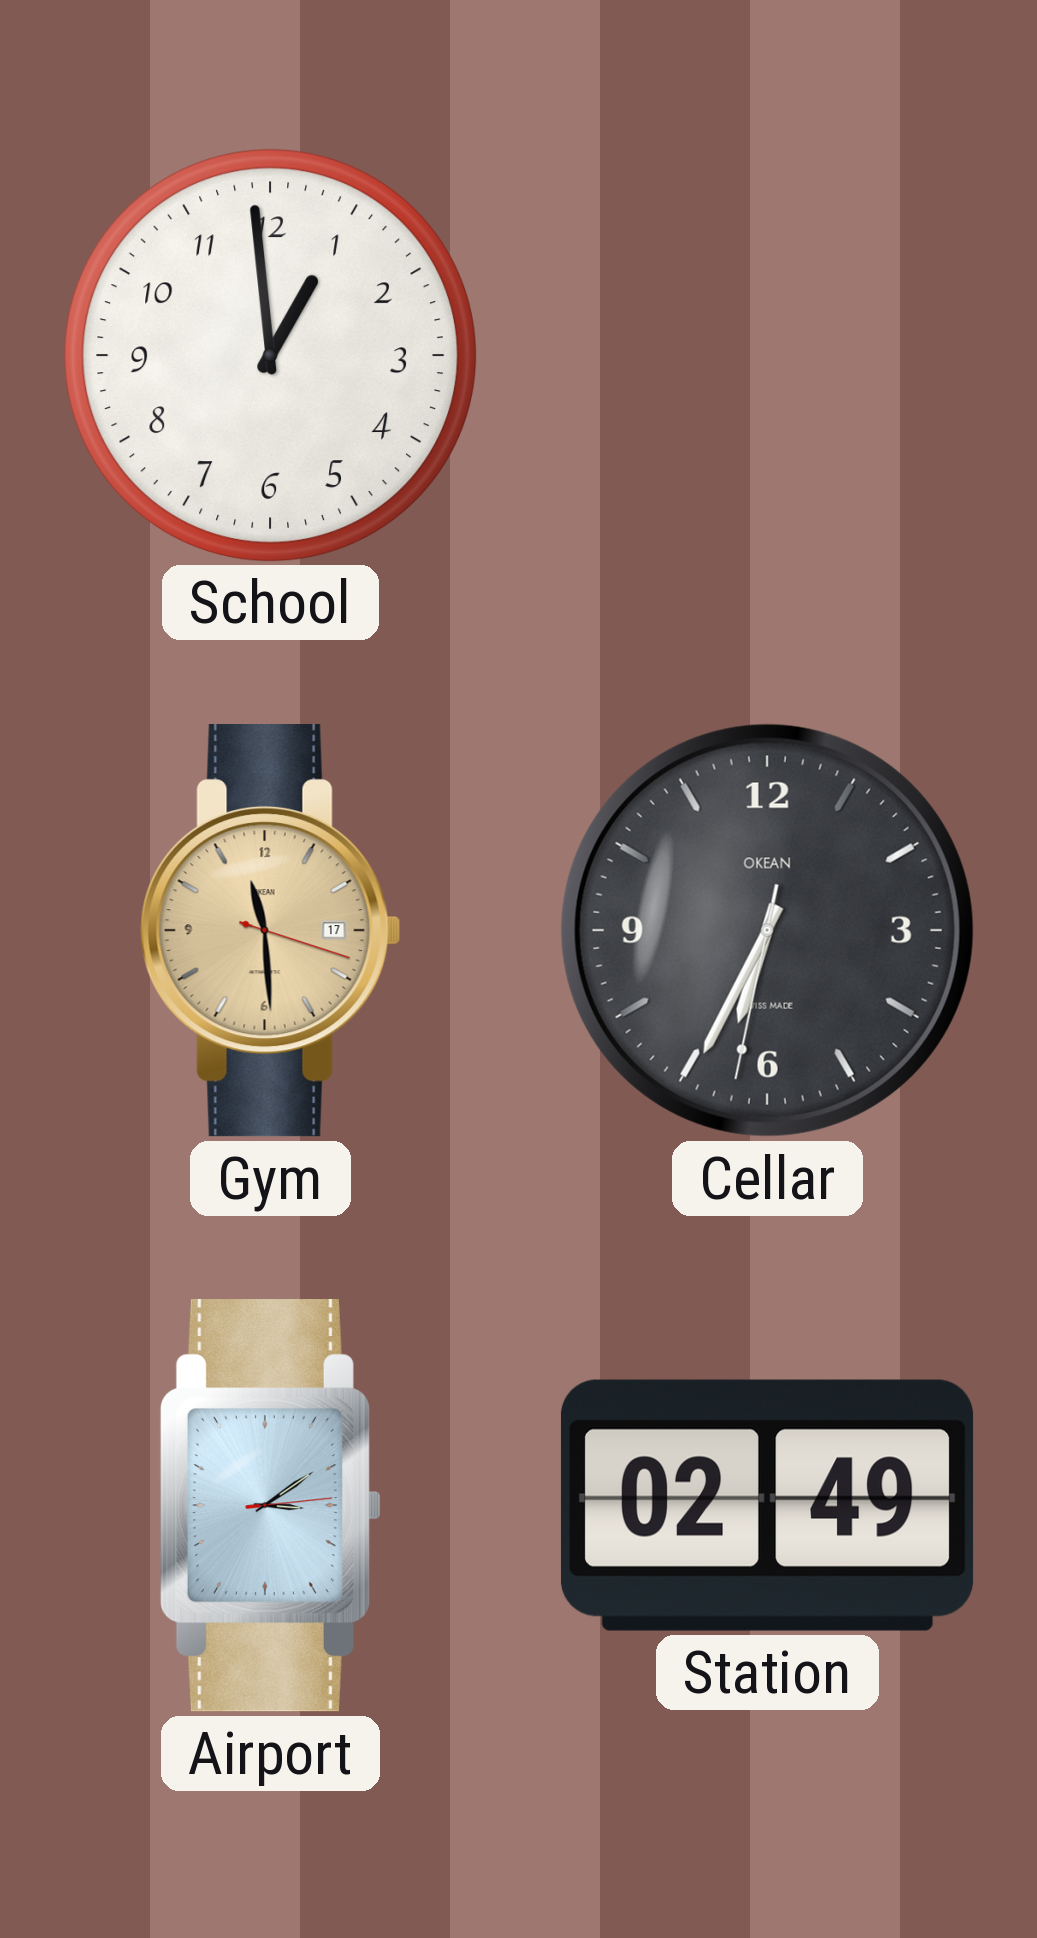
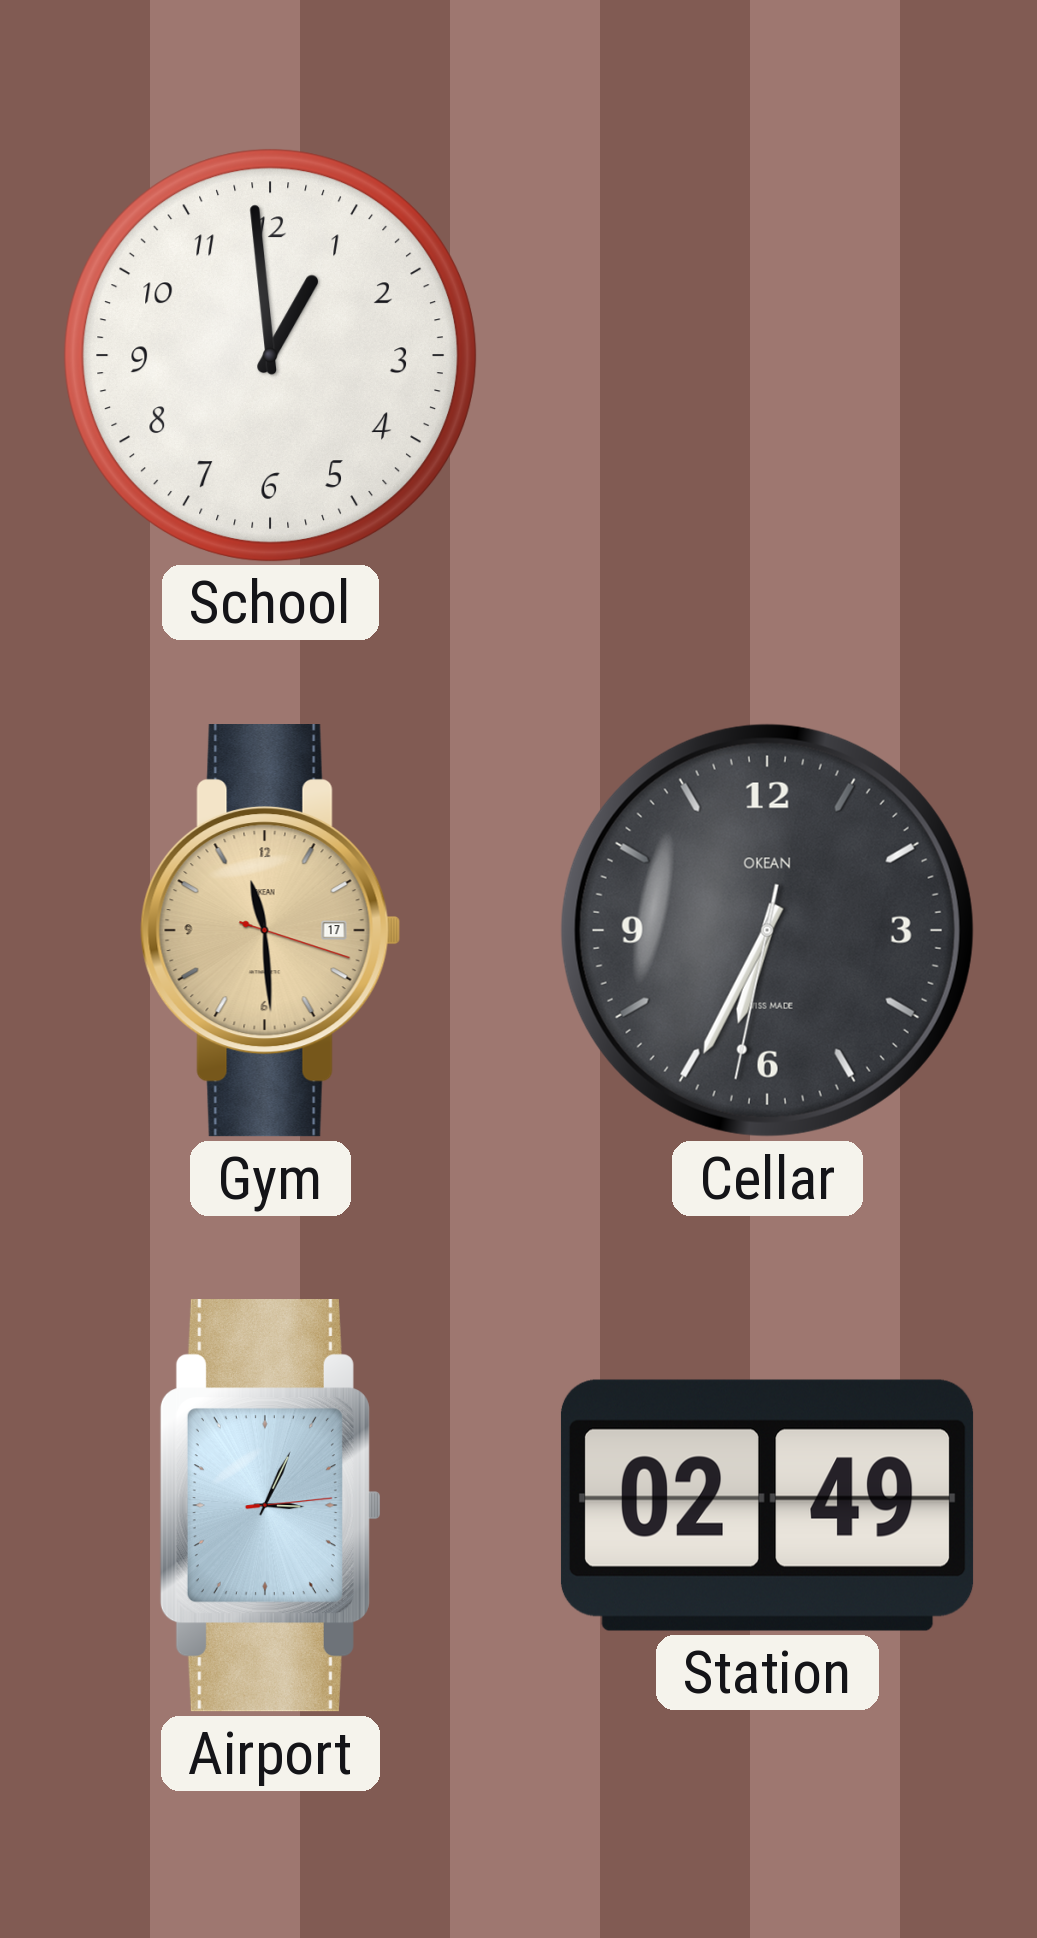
Airport: 3:09 -> 3:04
